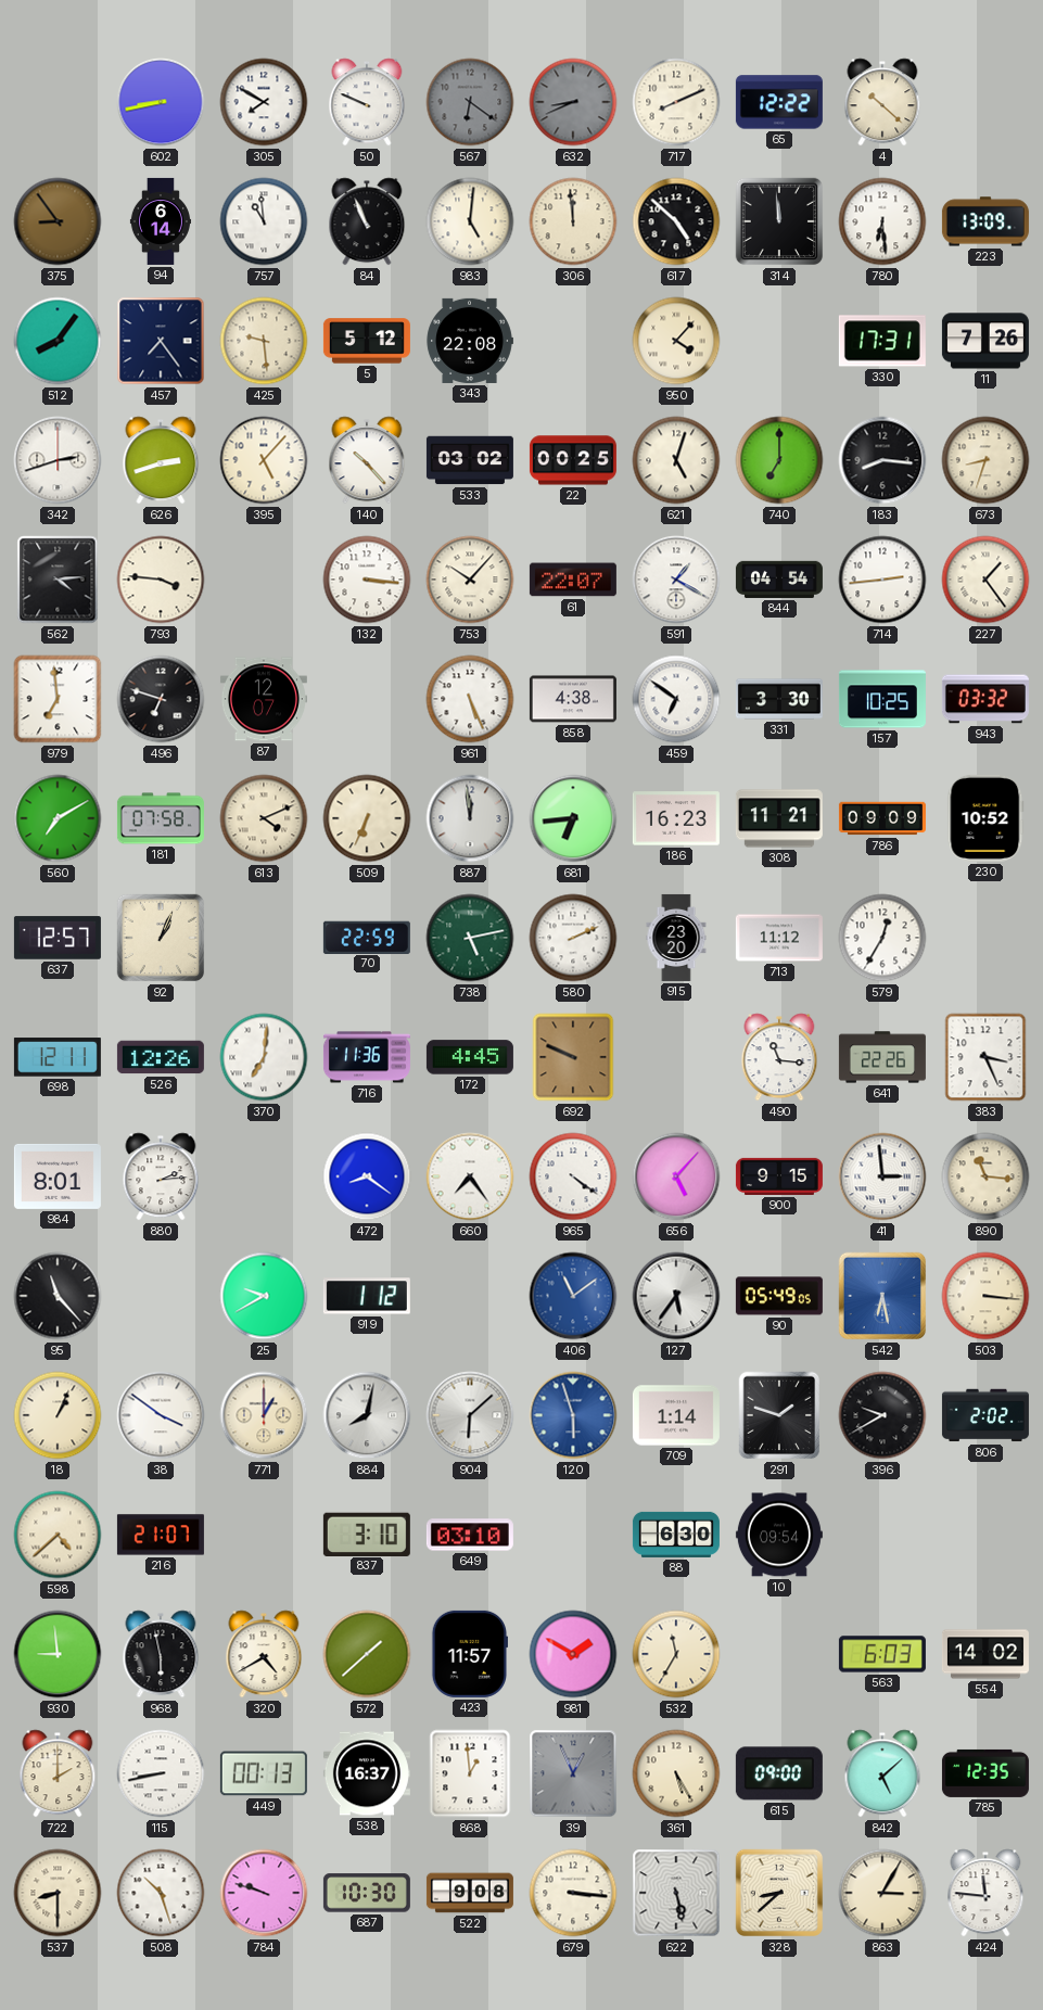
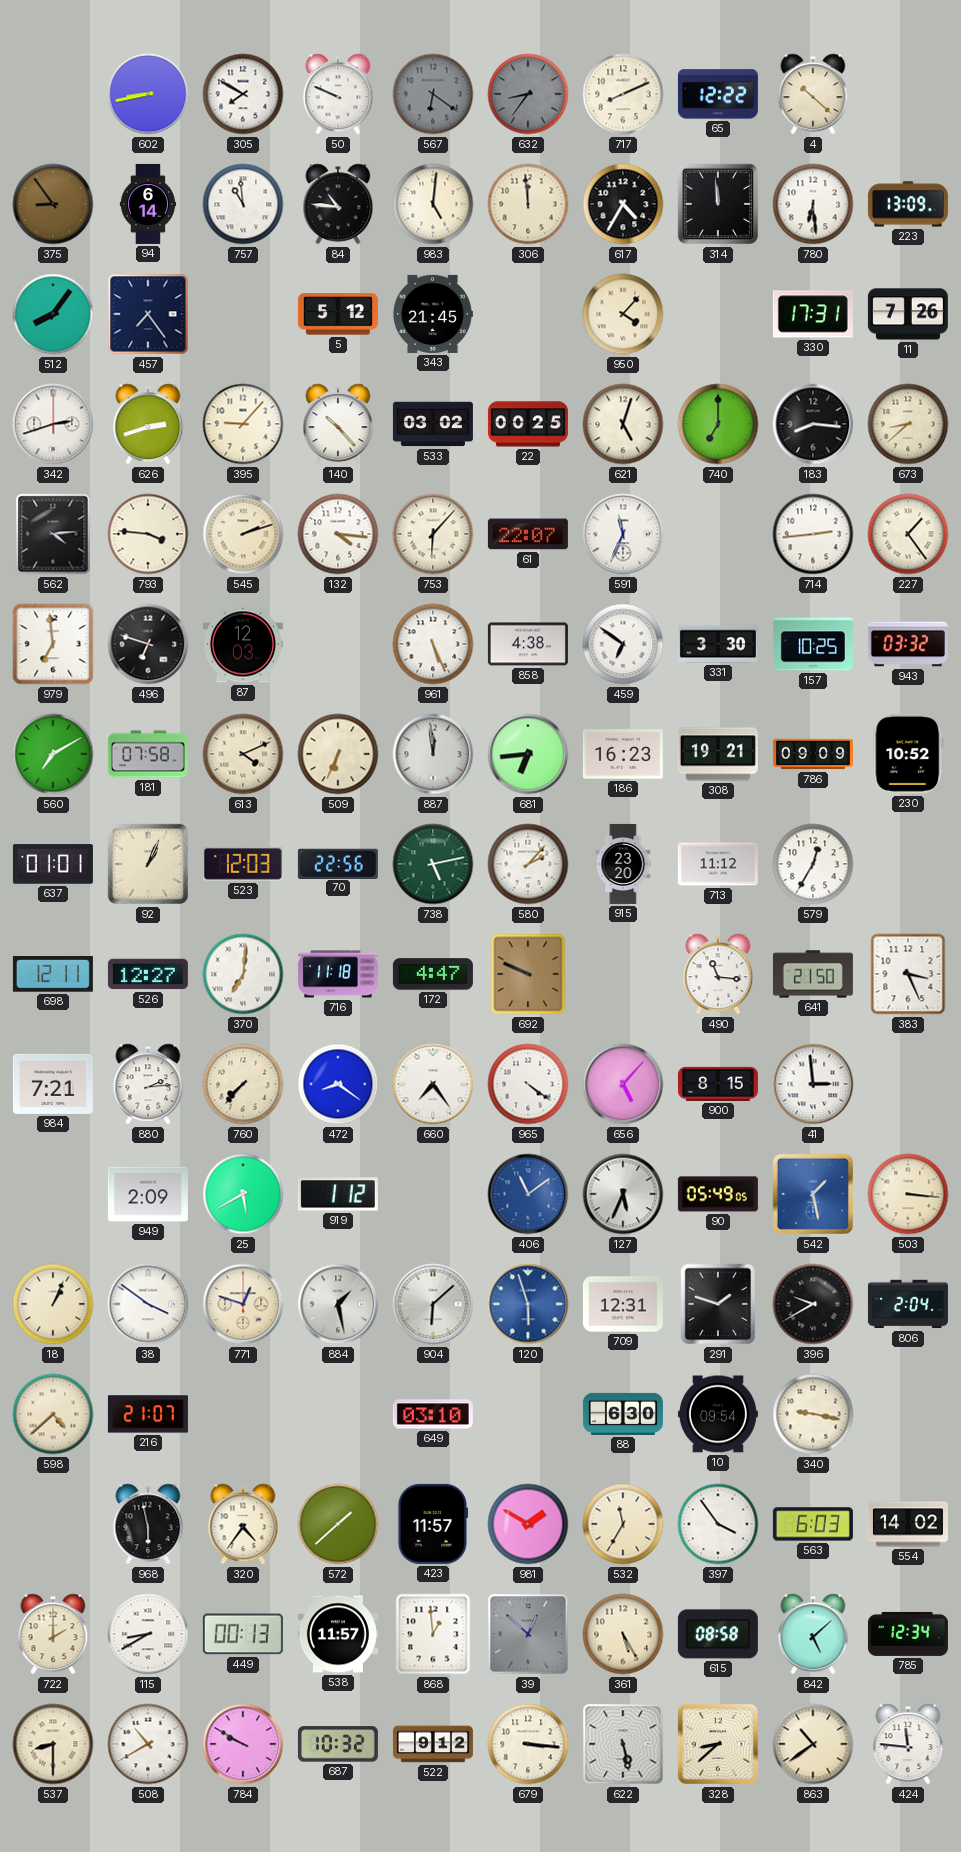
632: 8:41 -> 8:36
84: 10:56 -> 10:46
617: 4:52 -> 4:35
425: 9:29 -> none
343: 22:08 -> 21:45
395: 5:07 -> 9:07
673: 8:33 -> 8:38
545: none -> 2:12
132: 3:16 -> 4:16
753: 10:07 -> 6:07
591: 1:20 -> 11:34
844: 04:54 -> none
87: 12:07 -> 12:03
308: 11:21 -> 19:21
637: 12:57 -> 01:01
523: none -> 12:03
70: 22:59 -> 22:56
580: 2:11 -> 2:07
526: 12:26 -> 12:27
716: 11:36 -> 11:18
172: 4:45 -> 4:47
641: 22:26 -> 21:50
984: 8:01 -> 7:21
760: none -> 7:37
900: 9:15 -> 8:15
890: 11:16 -> none
95: 11:23 -> none
949: none -> 2:09
25: 9:40 -> 5:40
127: 5:36 -> 5:34
542: 6:28 -> 1:28
771: 1:00 -> 12:48
884: 8:02 -> 1:28
709: 1:14 -> 12:31
806: 2:02 -> 2:04
837: 3:10 -> none
340: none -> 9:17
930: 8:59 -> none
320: 4:40 -> 4:36
397: none -> 3:54
115: 8:43 -> 8:40
538: 16:37 -> 11:57
39: 12:56 -> 12:52
615: 09:00 -> 08:58
785: 12:35 -> 12:34
508: 10:27 -> 10:40
784: 9:48 -> 9:50
687: 10:30 -> 10:32
522: 9:08 -> 9:12
863: 3:05 -> 10:39
